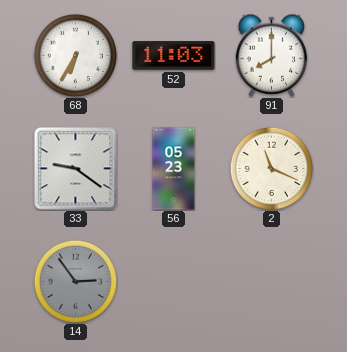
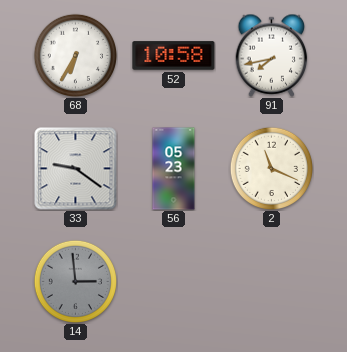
52: 11:03 -> 10:58
91: 8:00 -> 7:43
14: 2:54 -> 2:59
